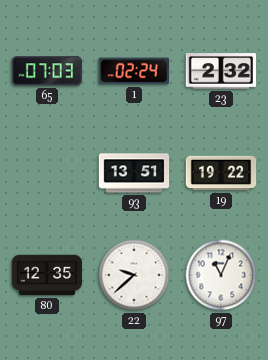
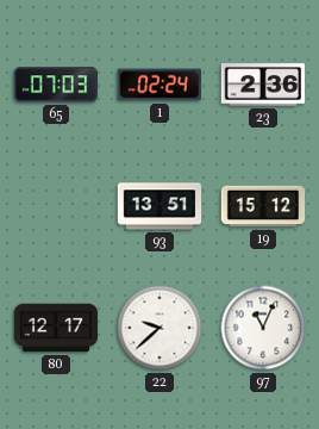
23: 2:32 -> 2:36
19: 19:22 -> 15:12
80: 12:35 -> 12:17
